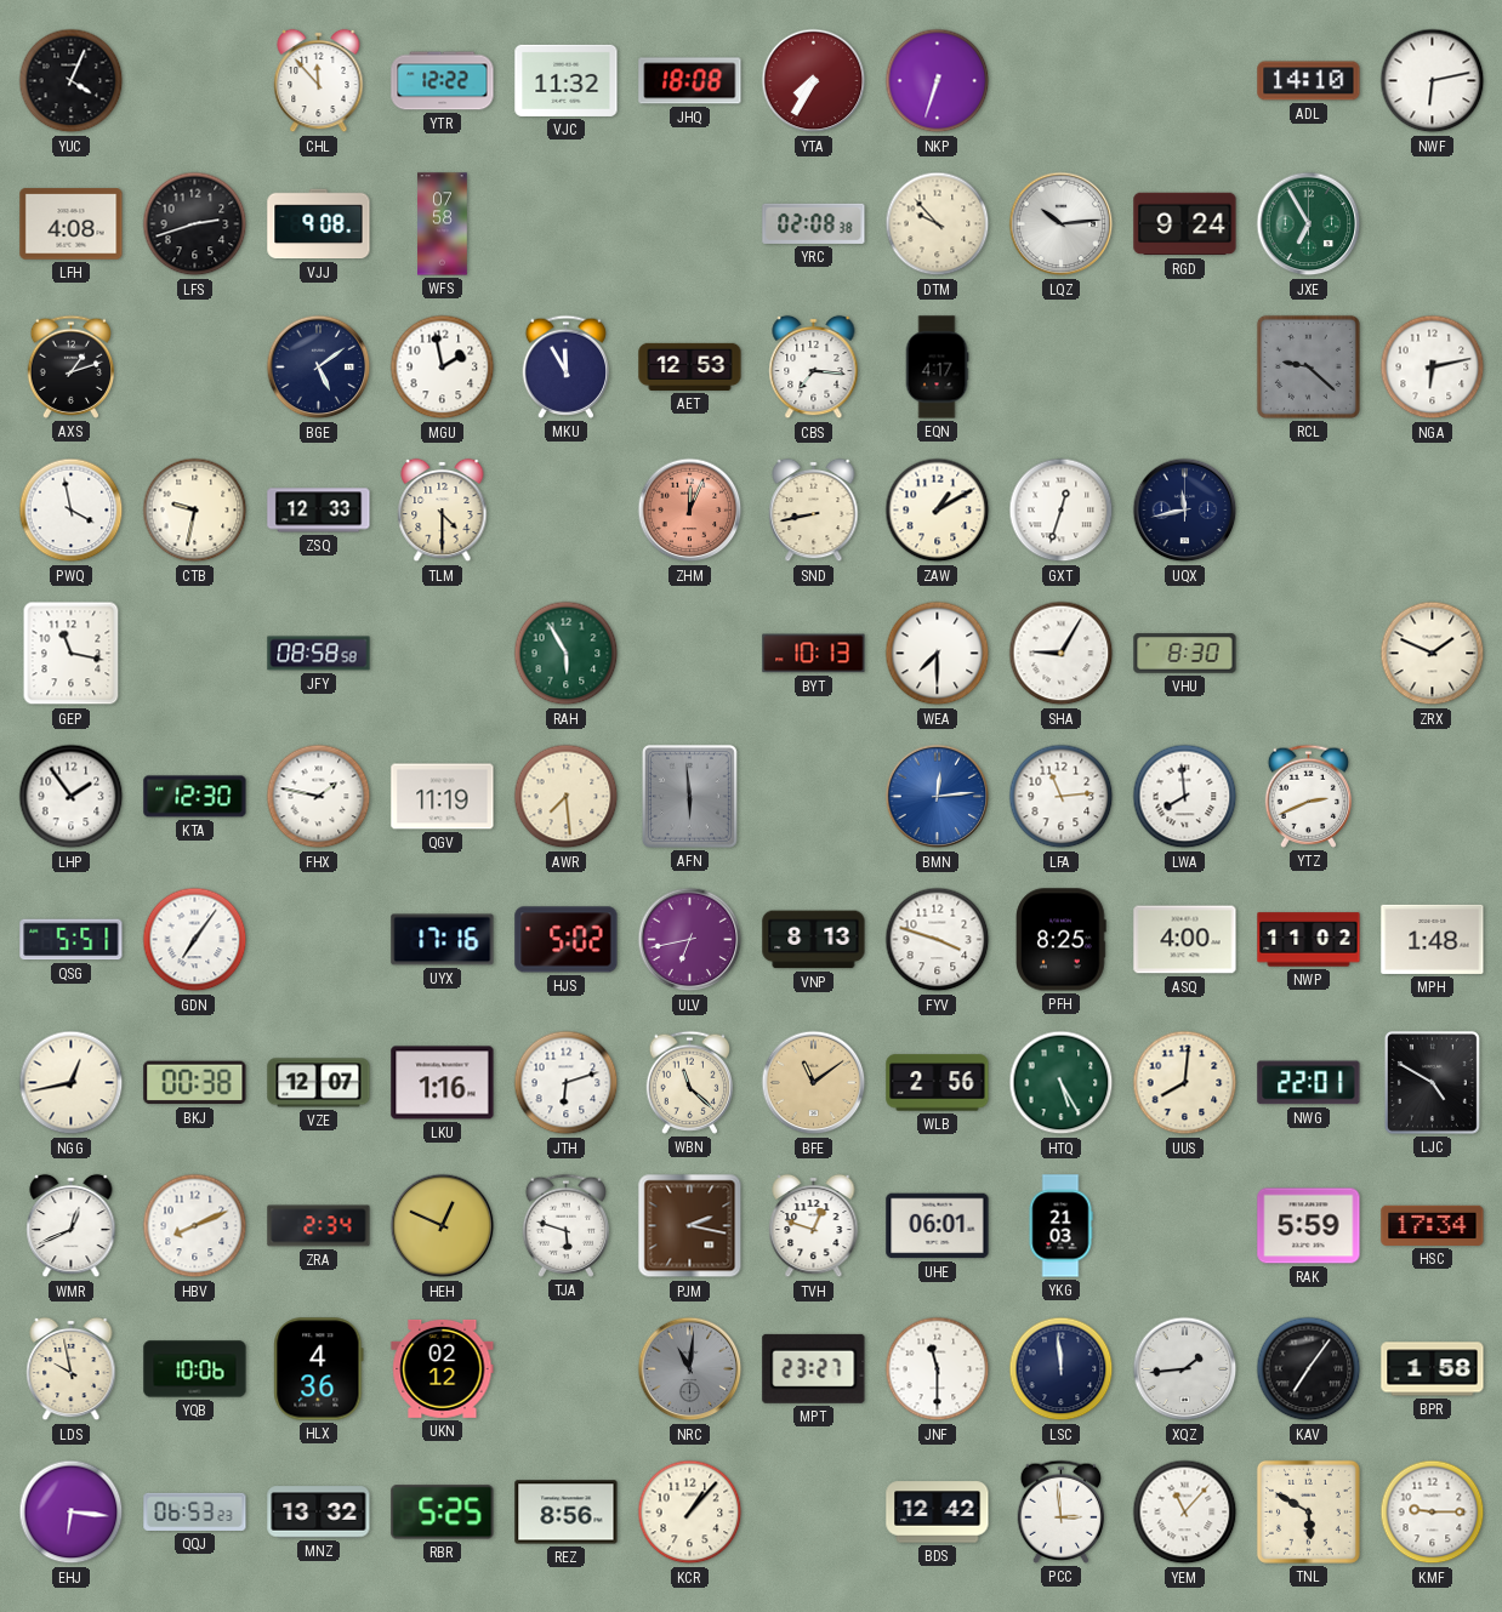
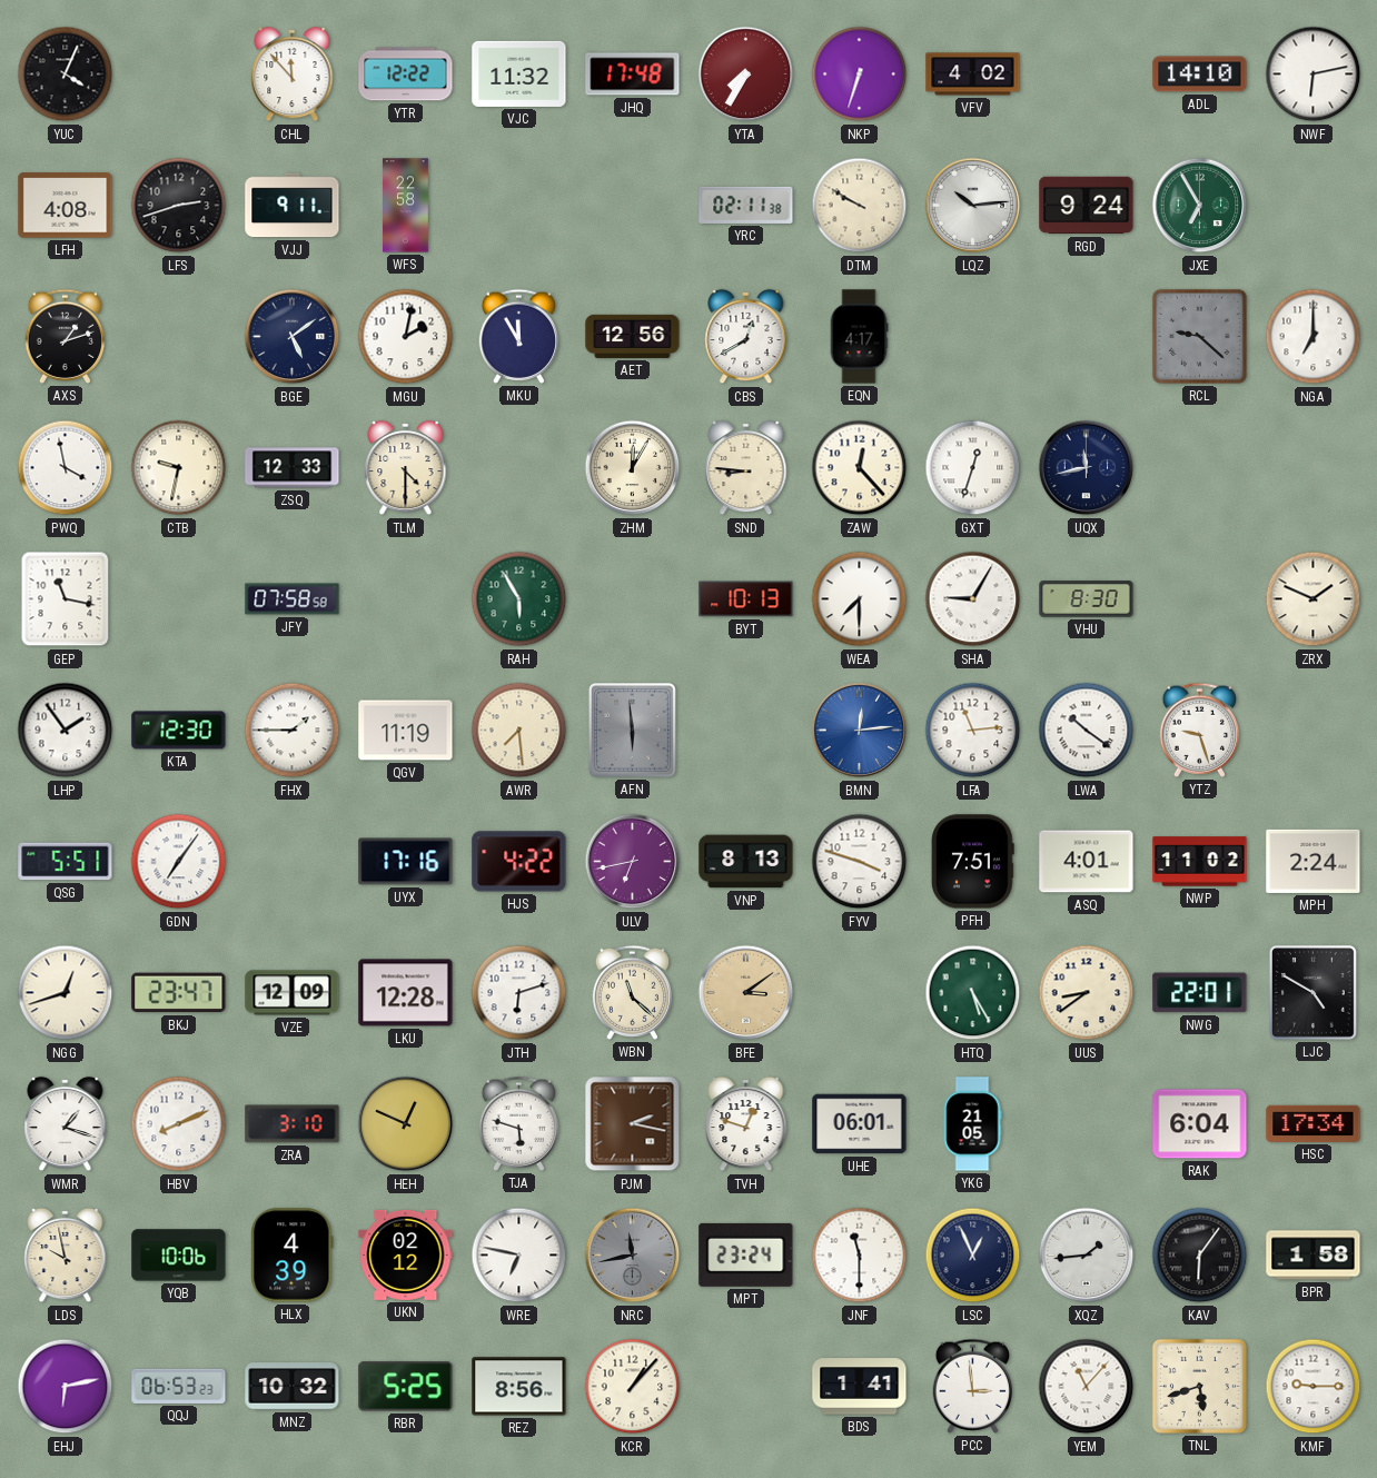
JHQ: 18:08 -> 17:48
VFV: none -> 4:02
VJJ: 9:08 -> 9:11
WFS: 07:58 -> 22:58
YRC: 02:08 -> 02:11
DTM: 9:53 -> 9:50
MGU: 1:58 -> 2:02
AET: 12:53 -> 12:56
CBS: 7:16 -> 12:40
NGA: 6:13 -> 7:00
ZHM: 12:04 -> 12:05
ZHM dial: salmon -> cream
SND: 8:43 -> 8:46
ZAW: 1:10 -> 12:23
JFY: 08:58 -> 07:58
FHX: 1:47 -> 1:45
LWA: 7:59 -> 10:21
YTZ: 2:41 -> 9:27
HJS: 5:02 -> 4:22
PFH: 8:25 -> 7:51
ASQ: 4:00 -> 4:01
MPH: 1:48 -> 2:24
NGG: 12:43 -> 12:42
BKJ: 00:38 -> 23:47
VZE: 12:07 -> 12:09
LKU: 1:16 -> 12:28
BFE: 11:09 -> 3:09
WLB: 2:56 -> none
UUS: 8:01 -> 8:39
WMR: 12:41 -> 1:18
ZRA: 2:34 -> 3:10
YKG: 21:03 -> 21:05
RAK: 5:59 -> 6:04
HLX: 4:36 -> 4:39
WRE: none -> 6:47
NRC: 11:01 -> 11:43
MPT: 23:27 -> 23:24
LSC: 11:59 -> 12:56
KAV: 7:06 -> 6:06
EHJ: 6:16 -> 6:13
MNZ: 13:32 -> 10:32
BDS: 12:42 -> 1:41
TNL: 5:50 -> 5:42
